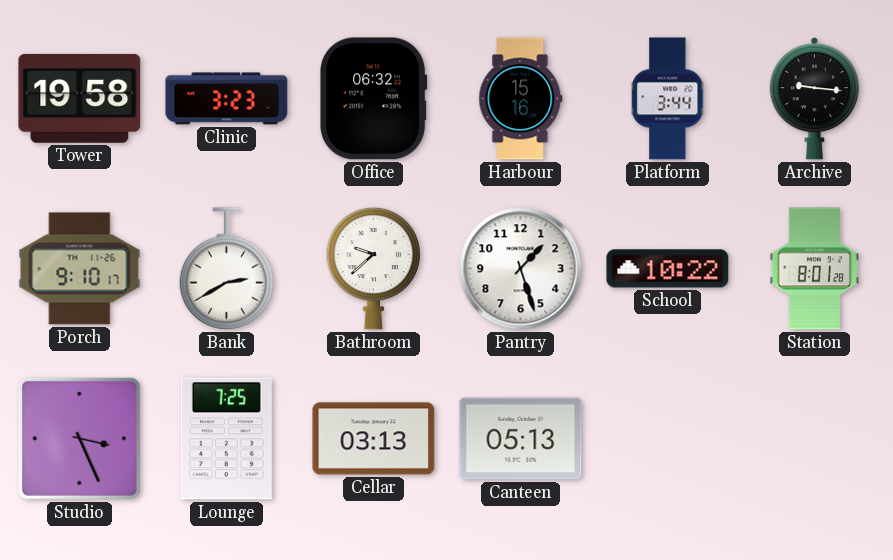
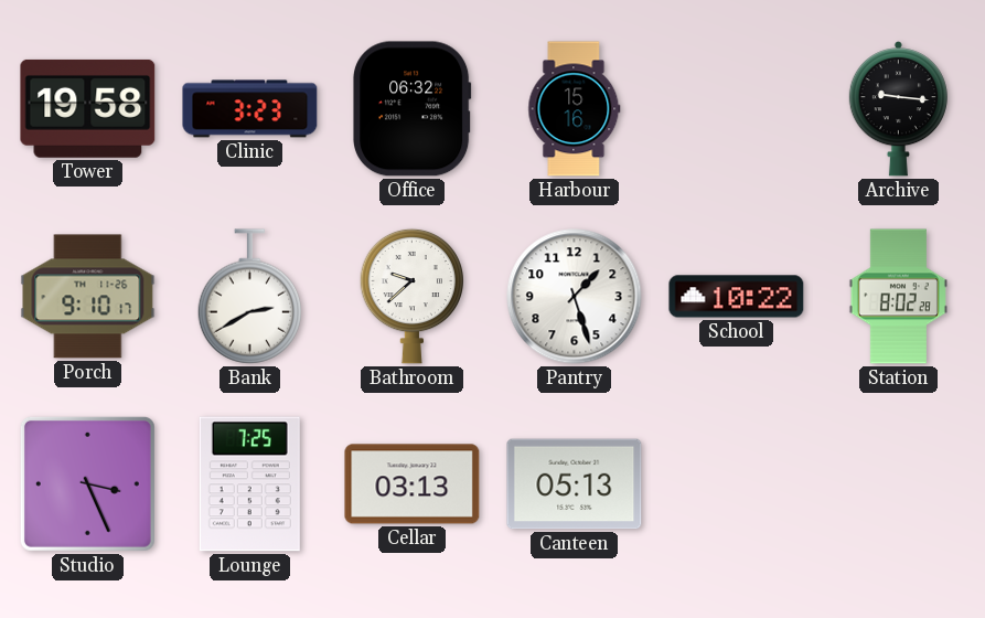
Platform: 3:44 -> none
Station: 8:01 -> 8:02
